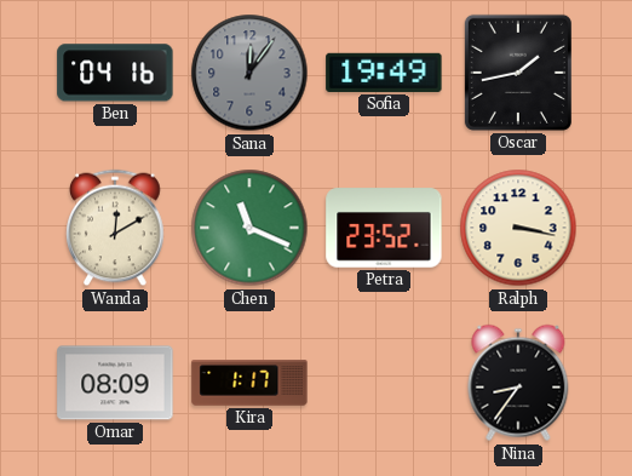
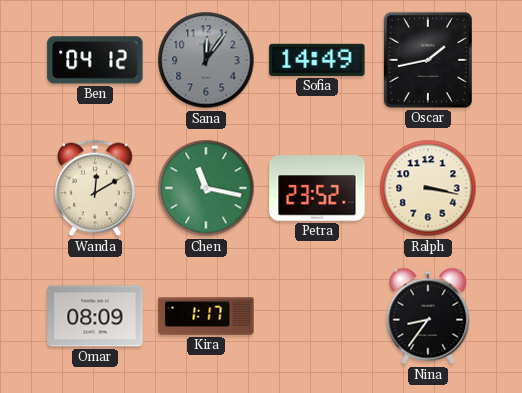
Ben: 04:16 -> 04:12
Sofia: 19:49 -> 14:49
Chen: 11:19 -> 11:17
